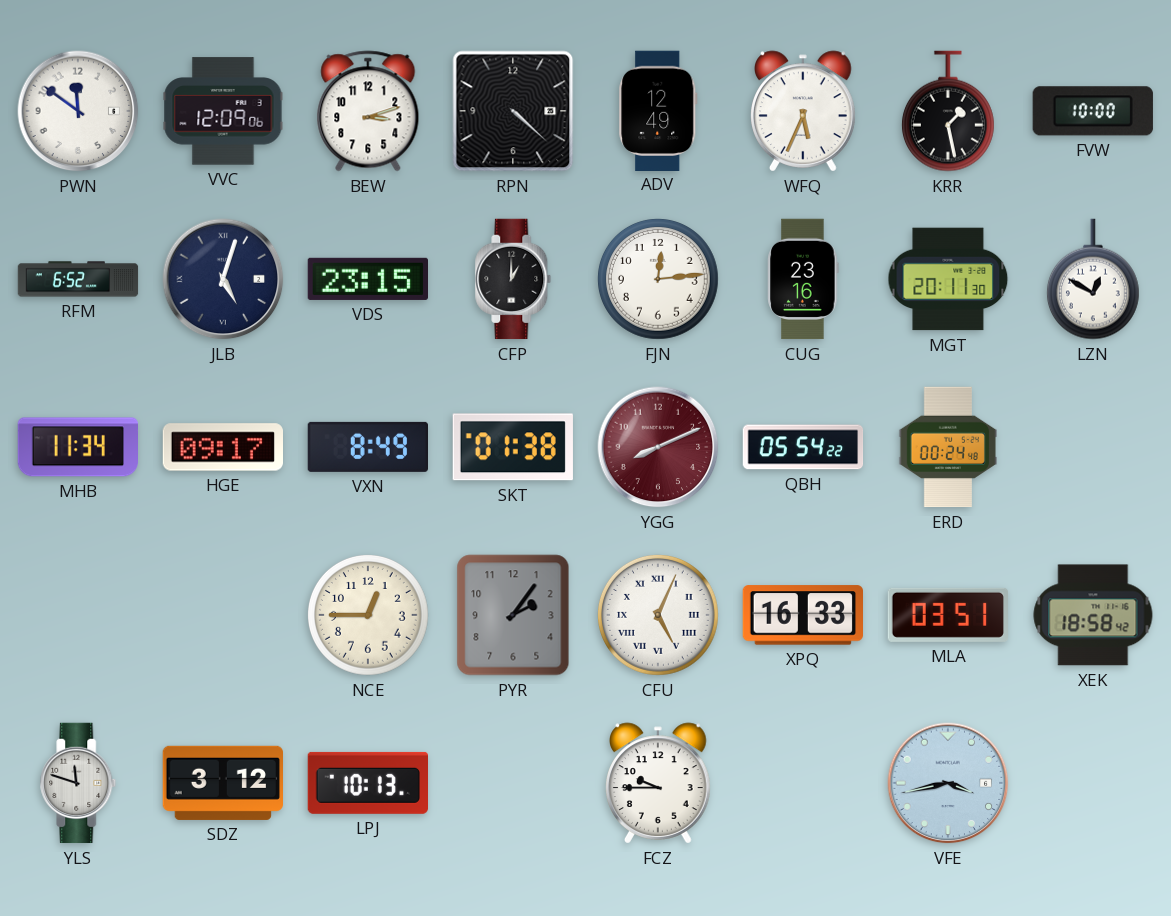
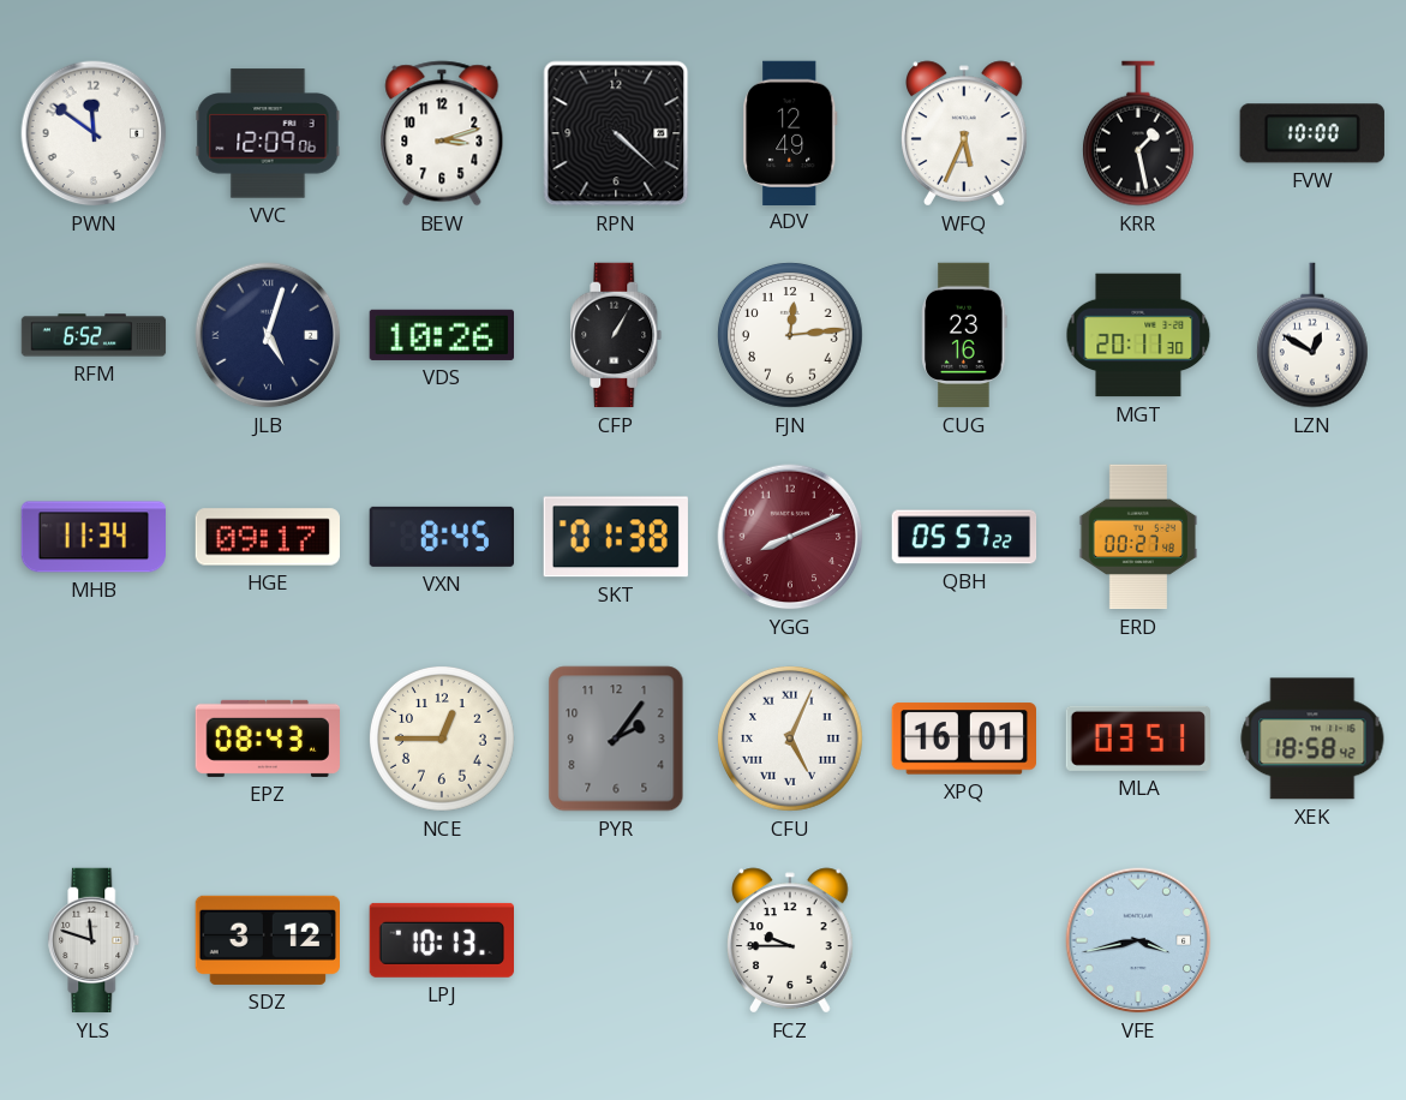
VDS: 23:15 -> 10:26
CFP: 1:00 -> 1:05
VXN: 8:49 -> 8:45
QBH: 05:54 -> 05:57
ERD: 00:24 -> 00:27
EPZ: none -> 08:43
XPQ: 16:33 -> 16:01
